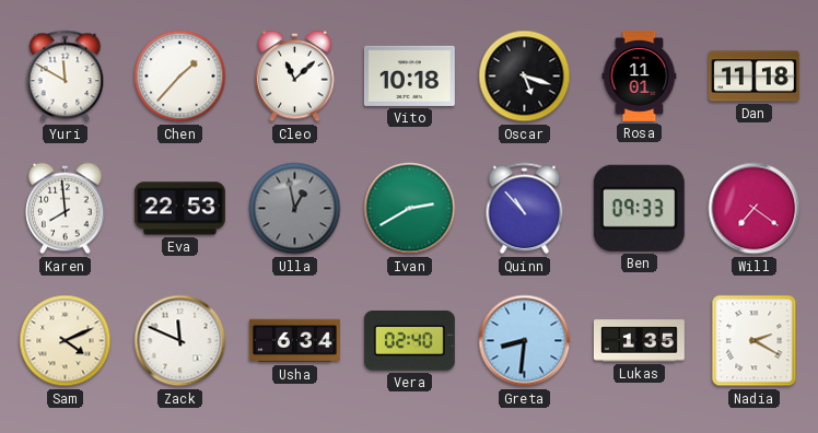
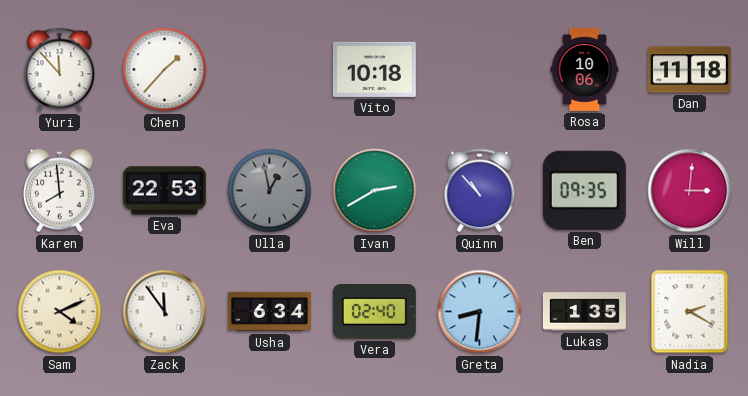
Yuri: 11:50 -> 11:53
Cleo: 11:08 -> none
Oscar: 5:18 -> none
Rosa: 11:01 -> 10:06
Ben: 09:33 -> 09:35
Will: 7:21 -> 3:01
Zack: 11:49 -> 11:54
